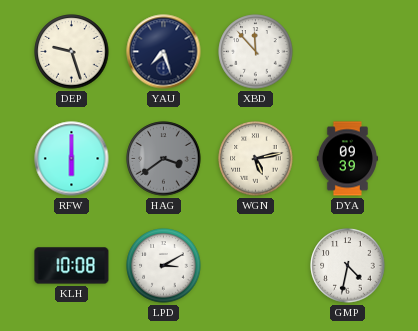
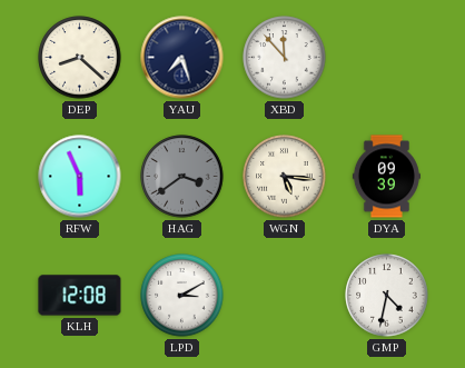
DEP: 9:27 -> 8:22
RFW: 6:00 -> 5:56
WGN: 5:13 -> 5:16
KLH: 10:08 -> 12:08
